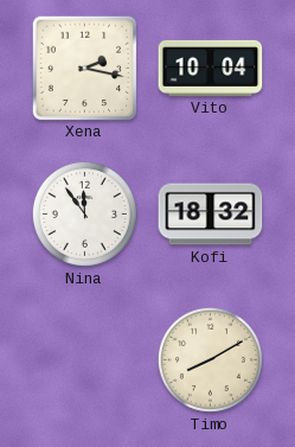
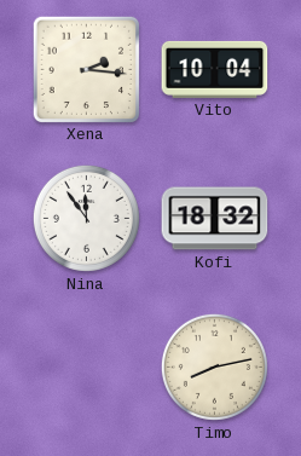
Xena: 2:17 -> 2:16
Timo: 8:10 -> 8:13
